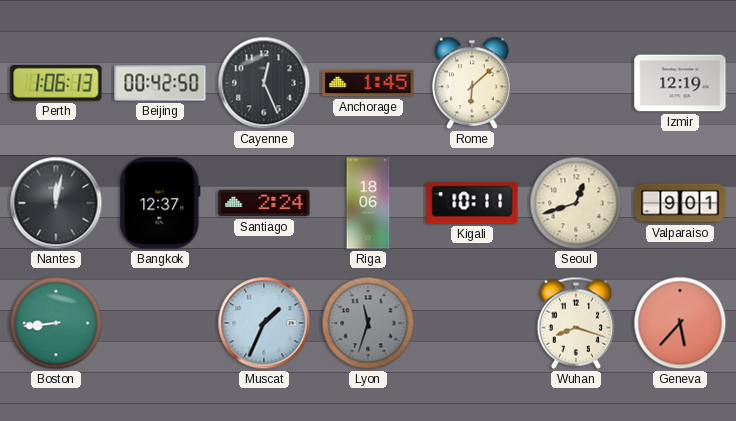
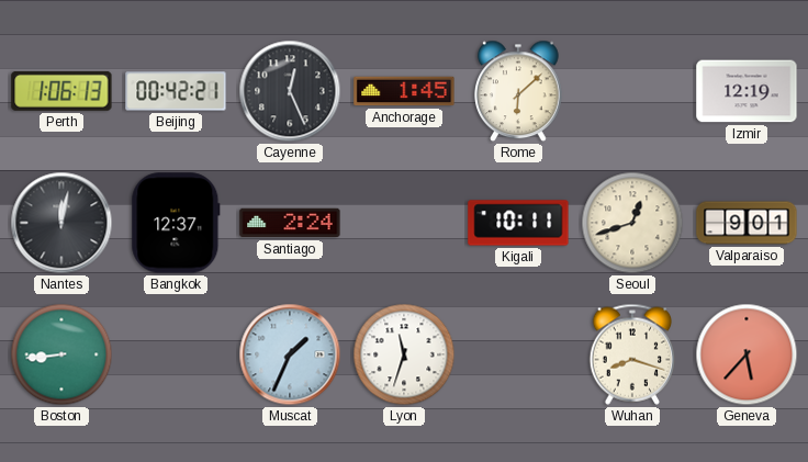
Beijing: 00:42:50 -> 00:42:21
Riga: 18:06 -> none
Lyon dial: grey -> white
